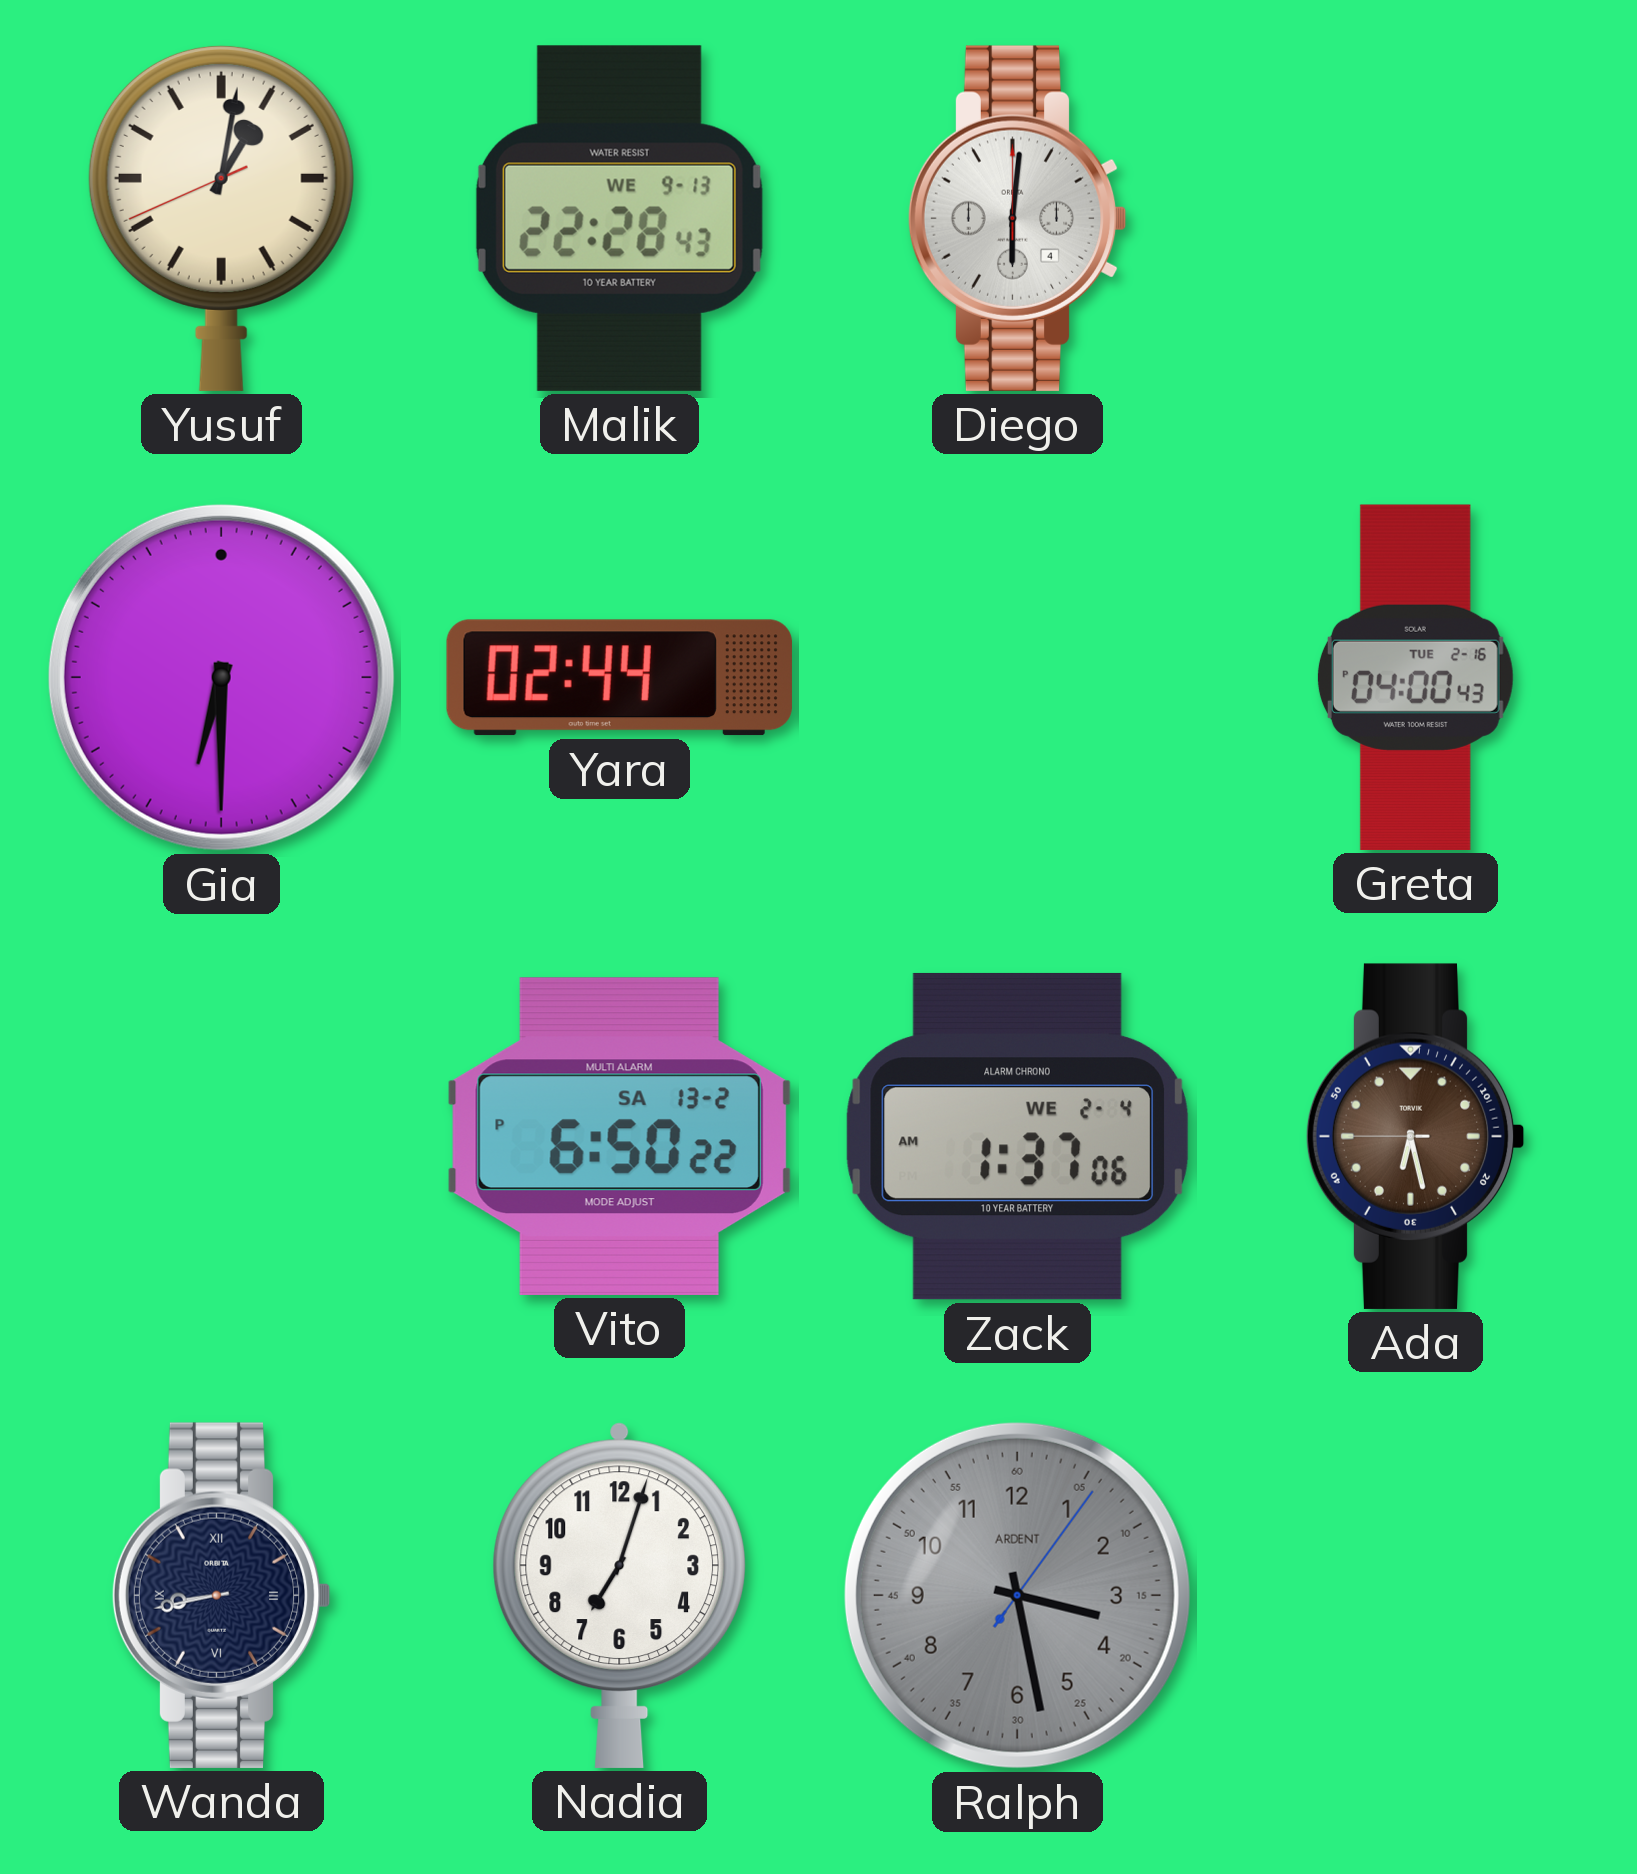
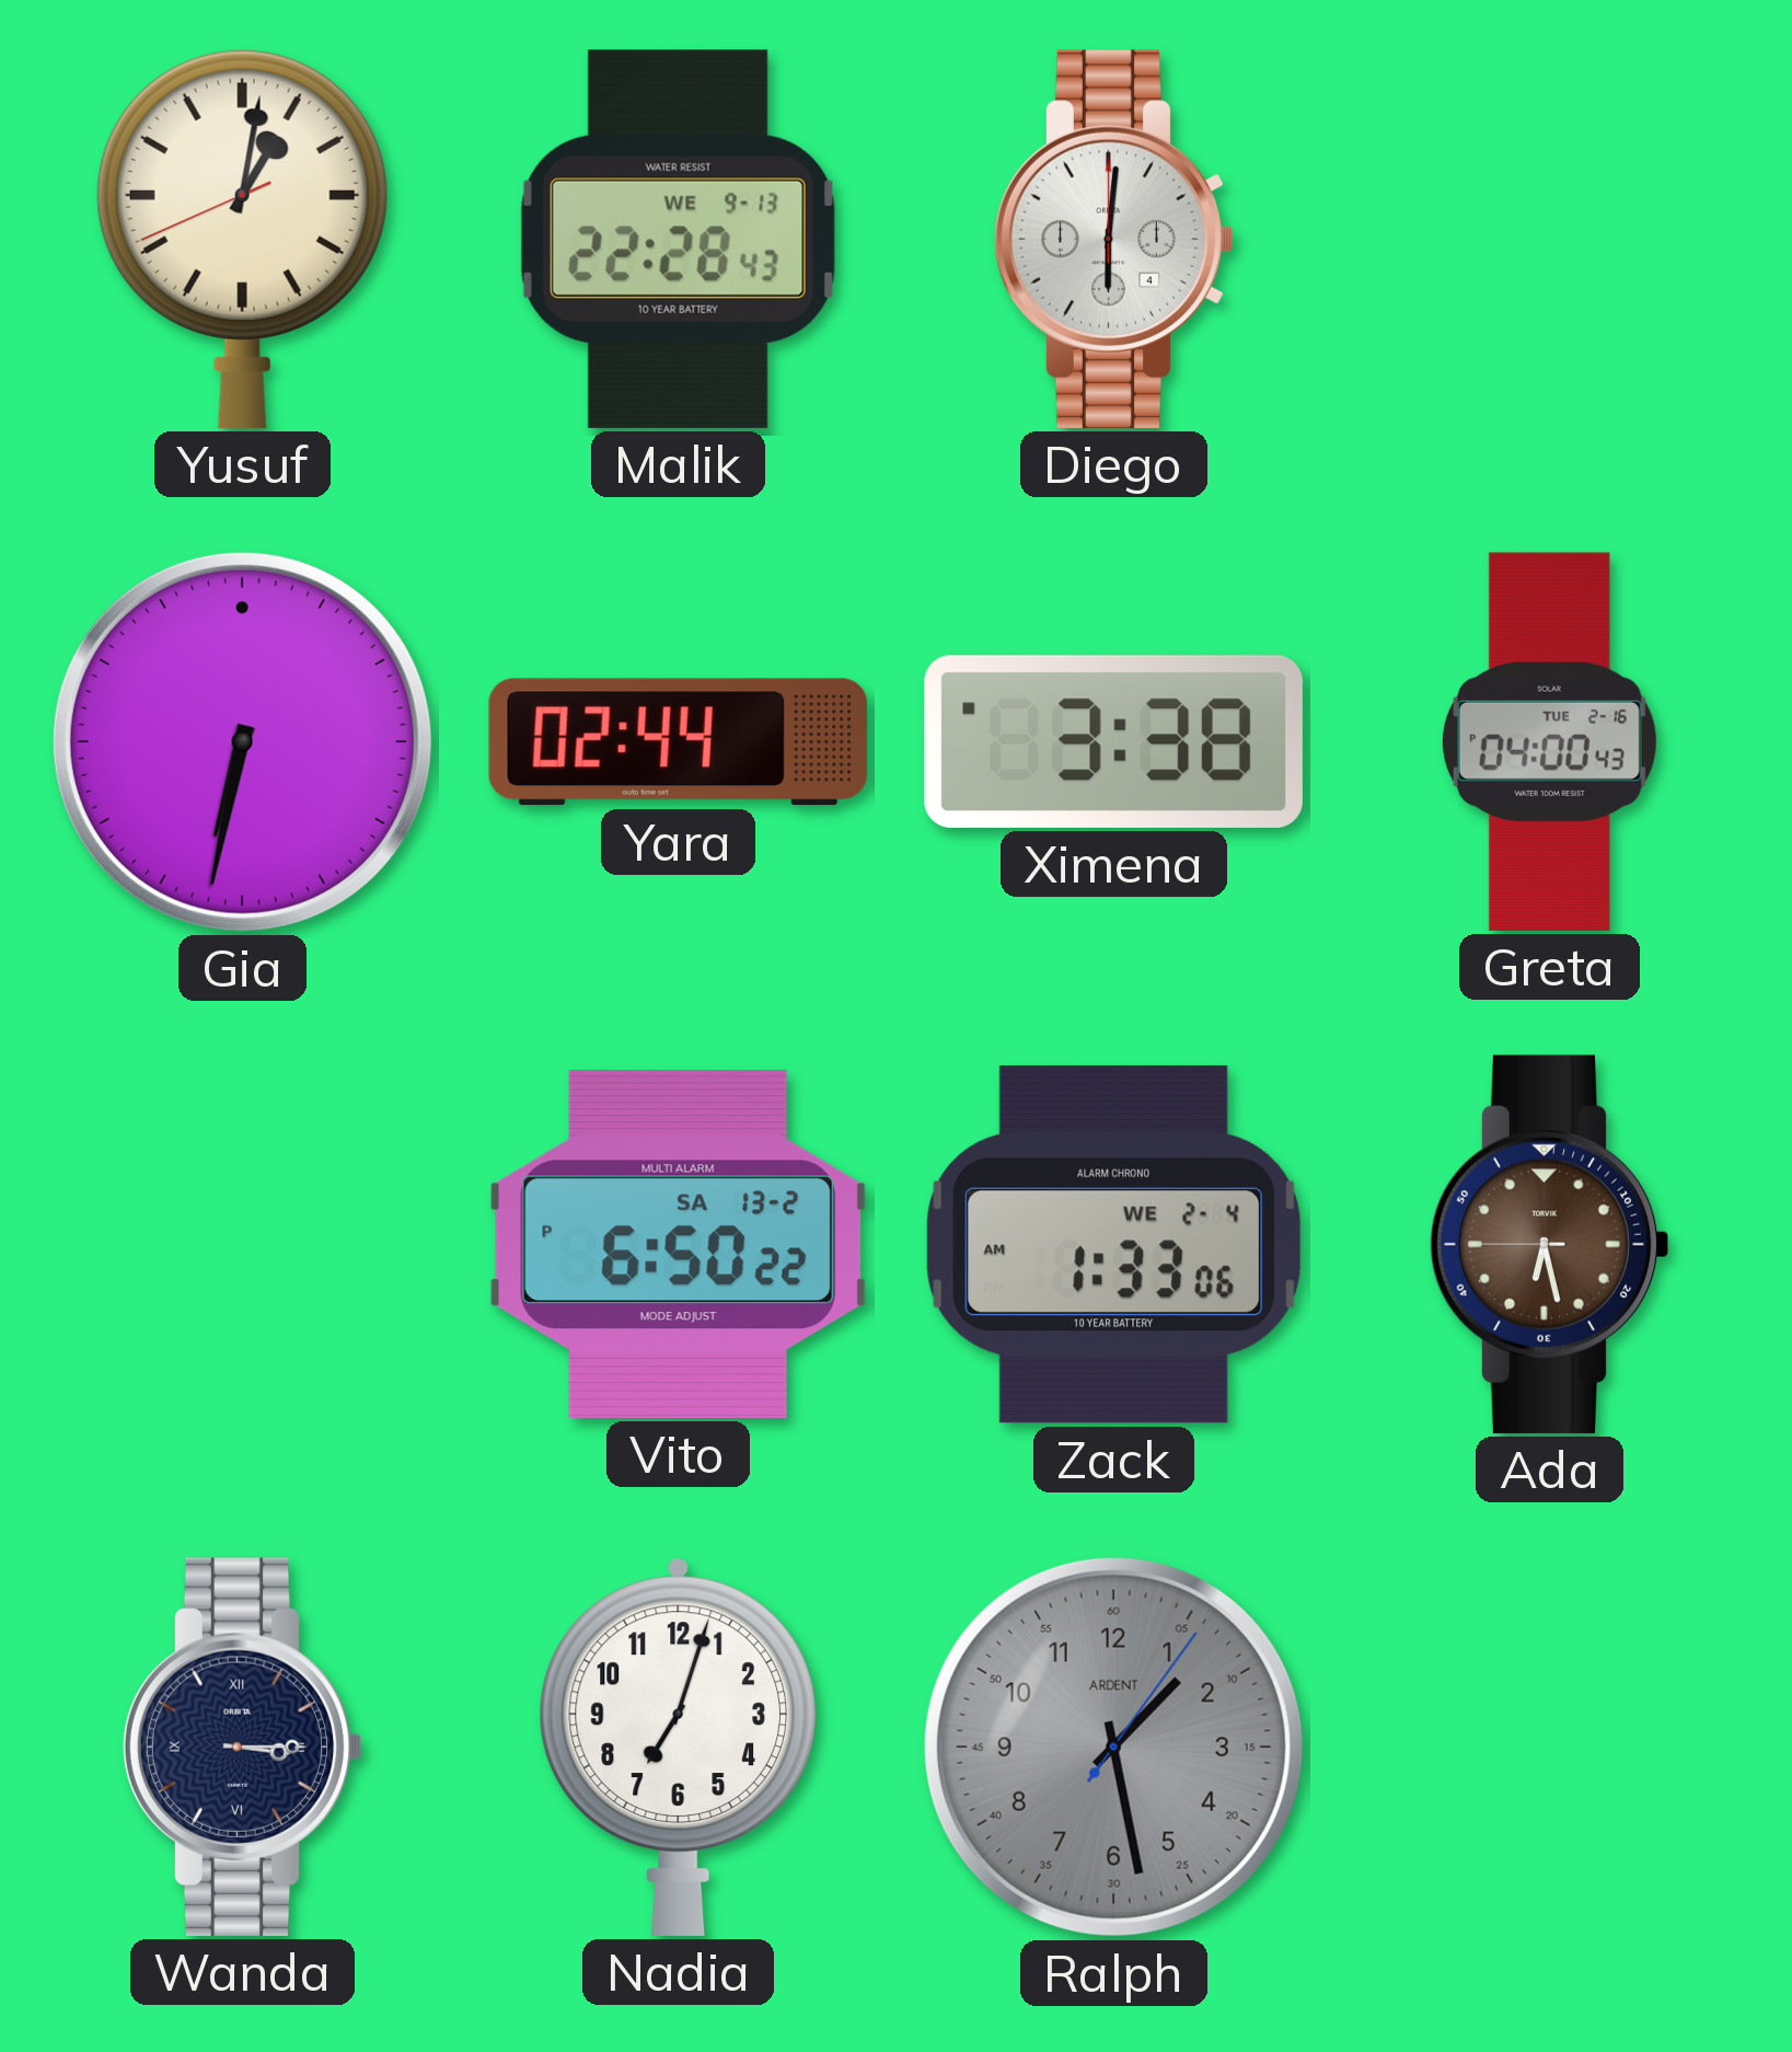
Gia: 6:30 -> 6:32
Ximena: none -> 3:38
Zack: 1:37 -> 1:33
Wanda: 8:43 -> 3:15
Ralph: 3:28 -> 1:28
